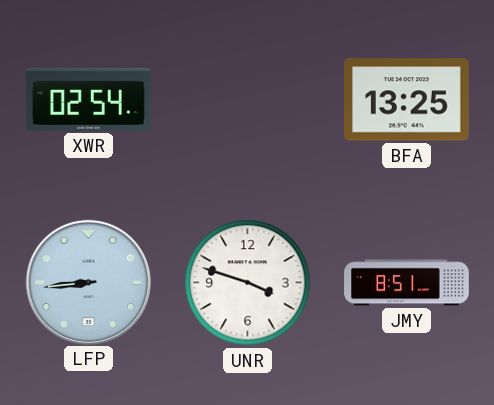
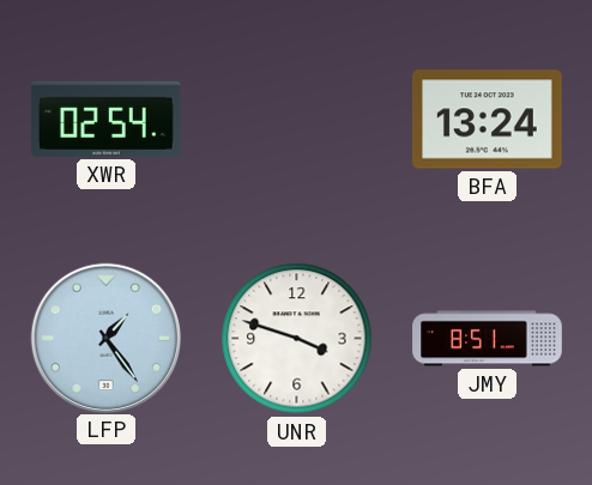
BFA: 13:25 -> 13:24
LFP: 8:44 -> 1:24
